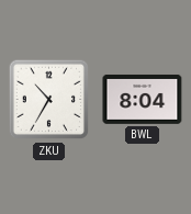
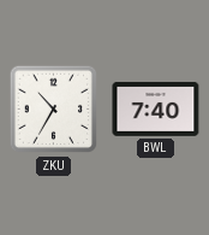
BWL: 8:04 -> 7:40
